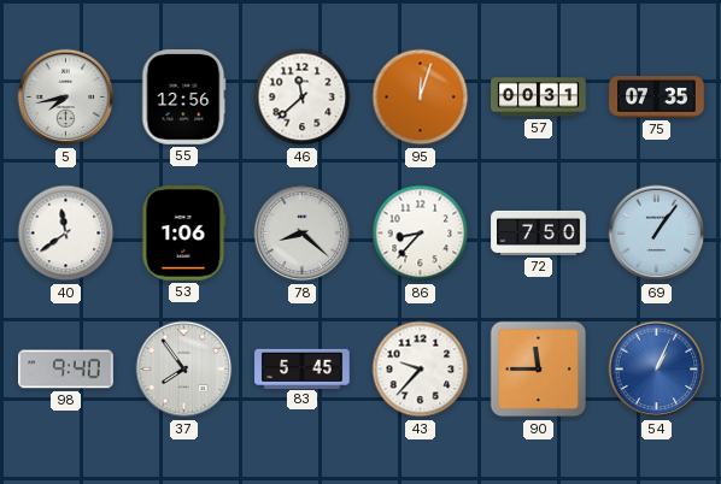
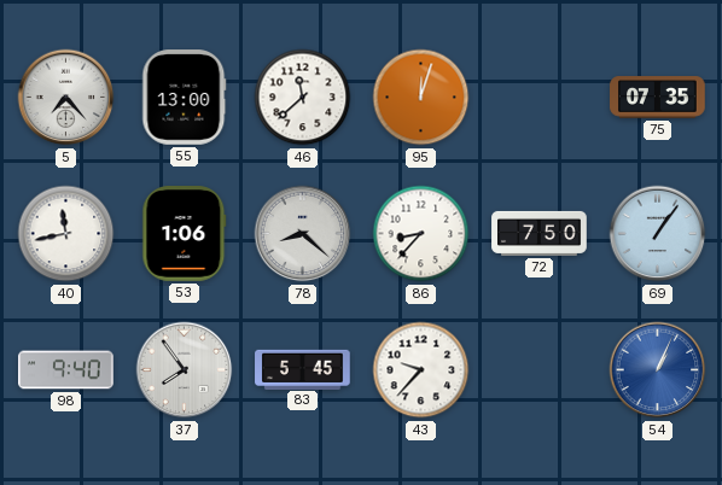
5: 7:43 -> 7:23
55: 12:56 -> 13:00
57: 00:31 -> none
40: 11:39 -> 11:43
90: 11:45 -> none
